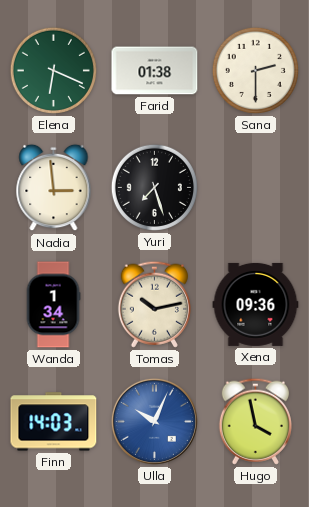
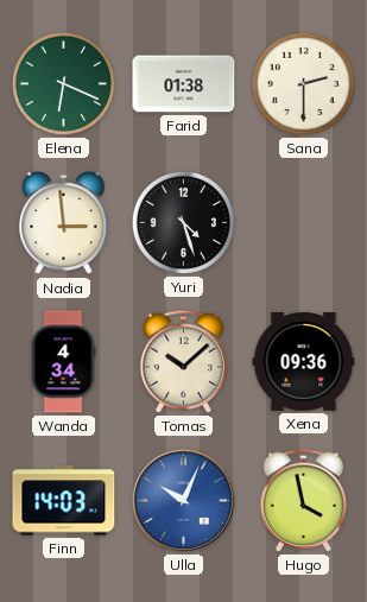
Yuri: 7:27 -> 4:27
Wanda: 1:34 -> 4:34
Tomas: 10:13 -> 10:08
